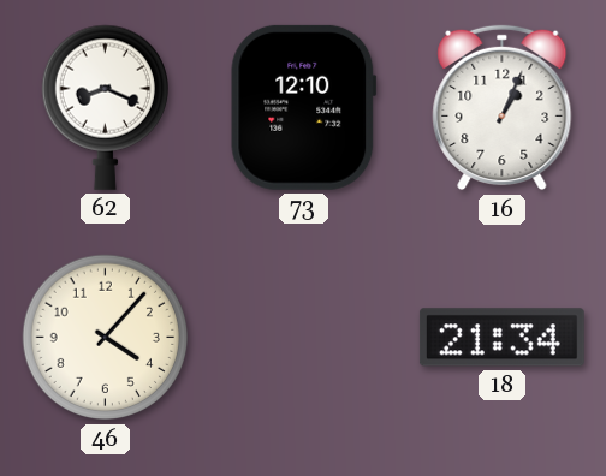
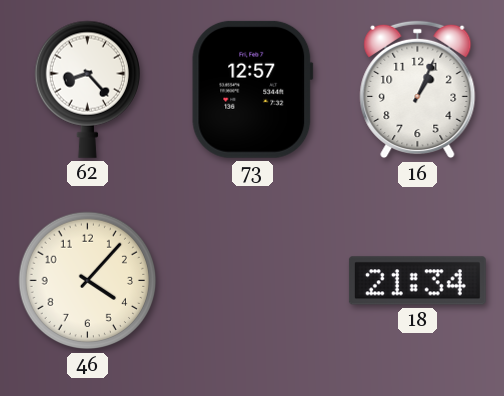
62: 8:19 -> 8:23
73: 12:10 -> 12:57
